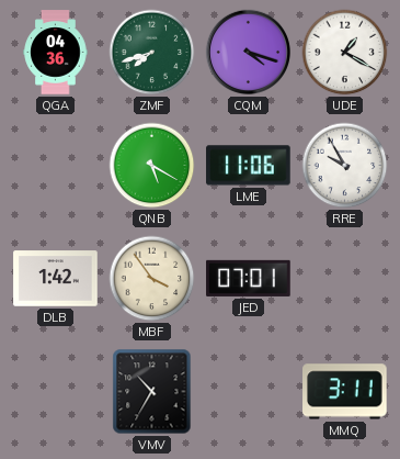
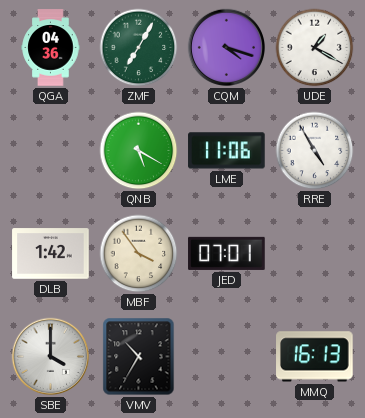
ZMF: 7:42 -> 7:05
RRE: 9:55 -> 4:55
SBE: none -> 4:00
MMQ: 3:11 -> 16:13
